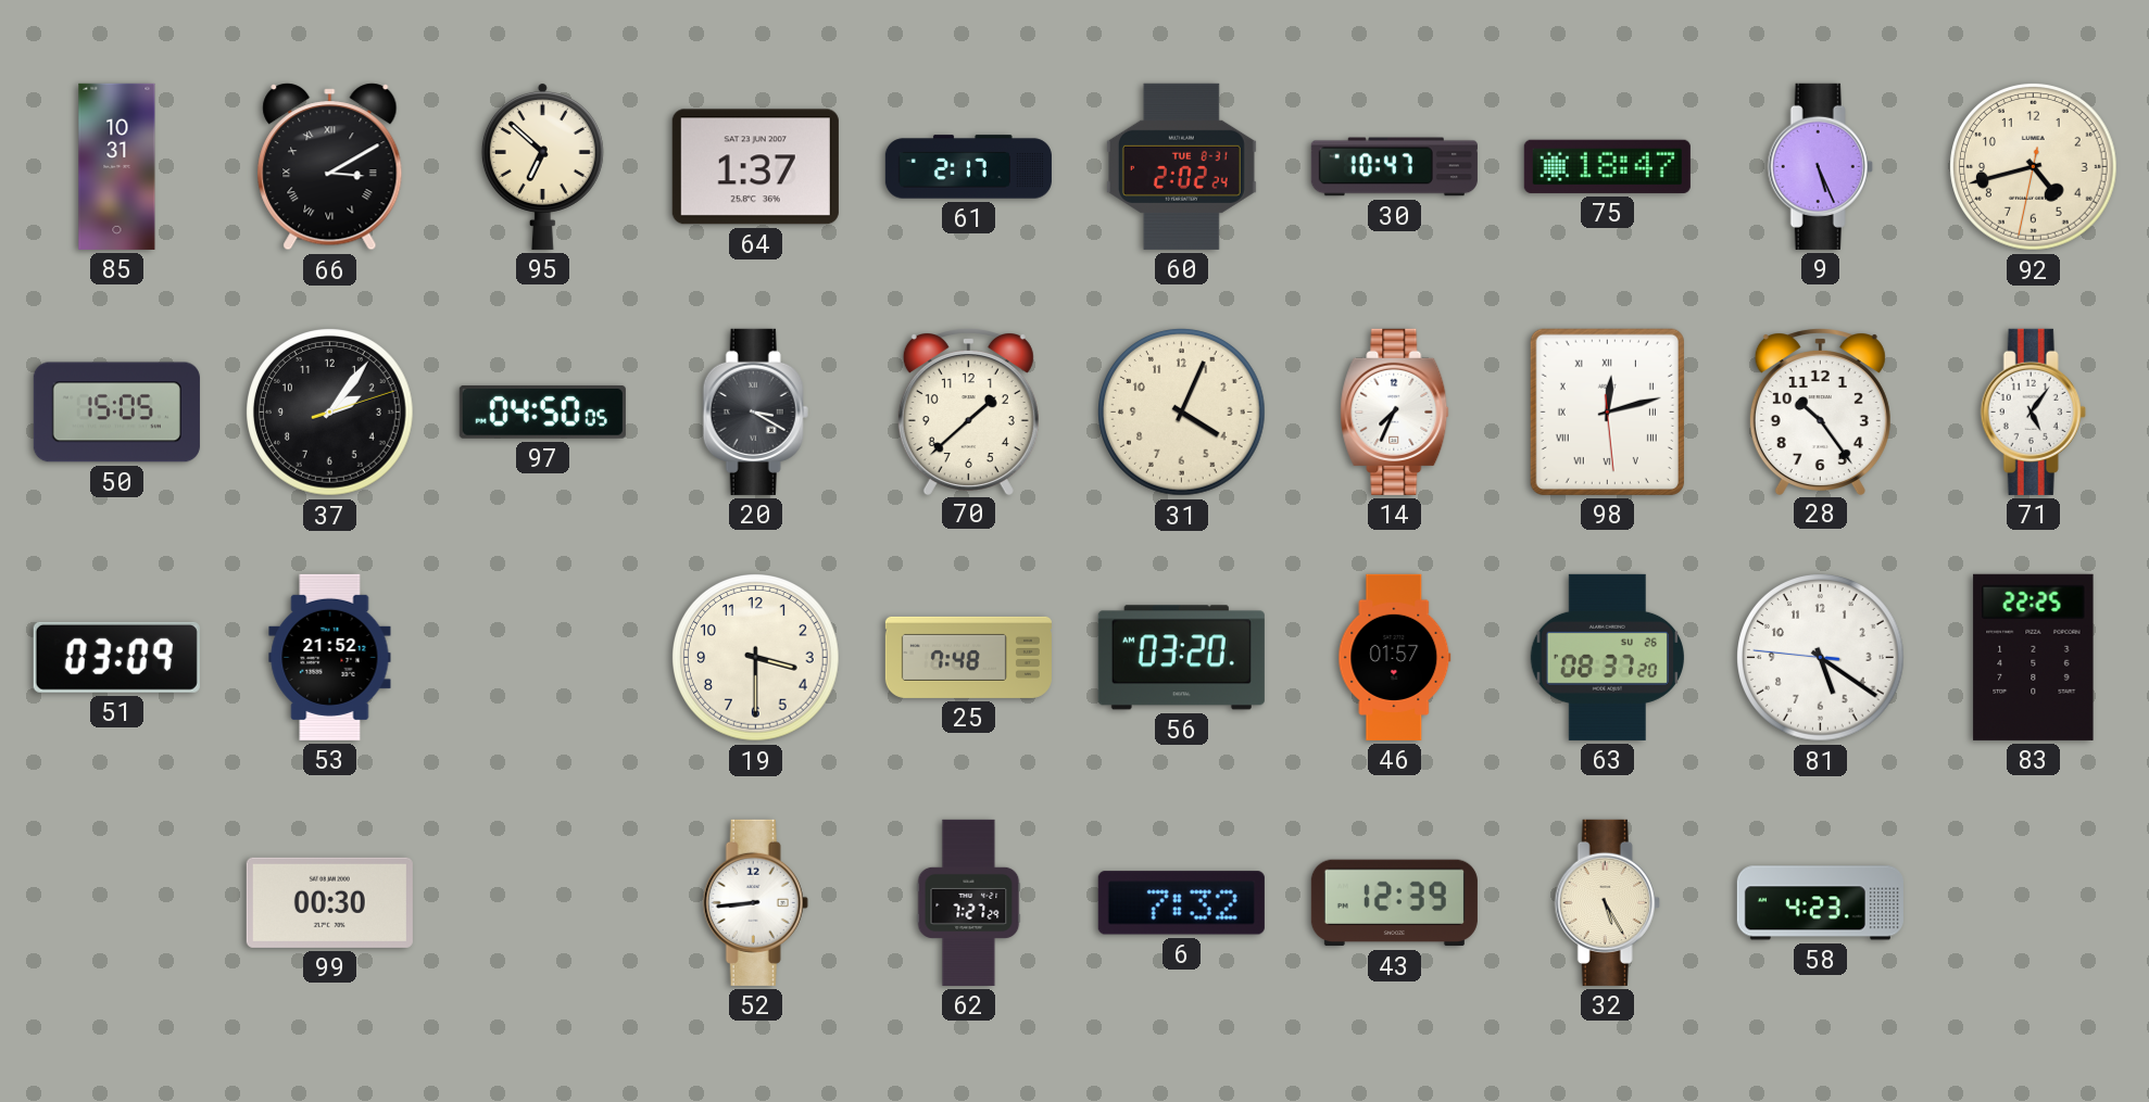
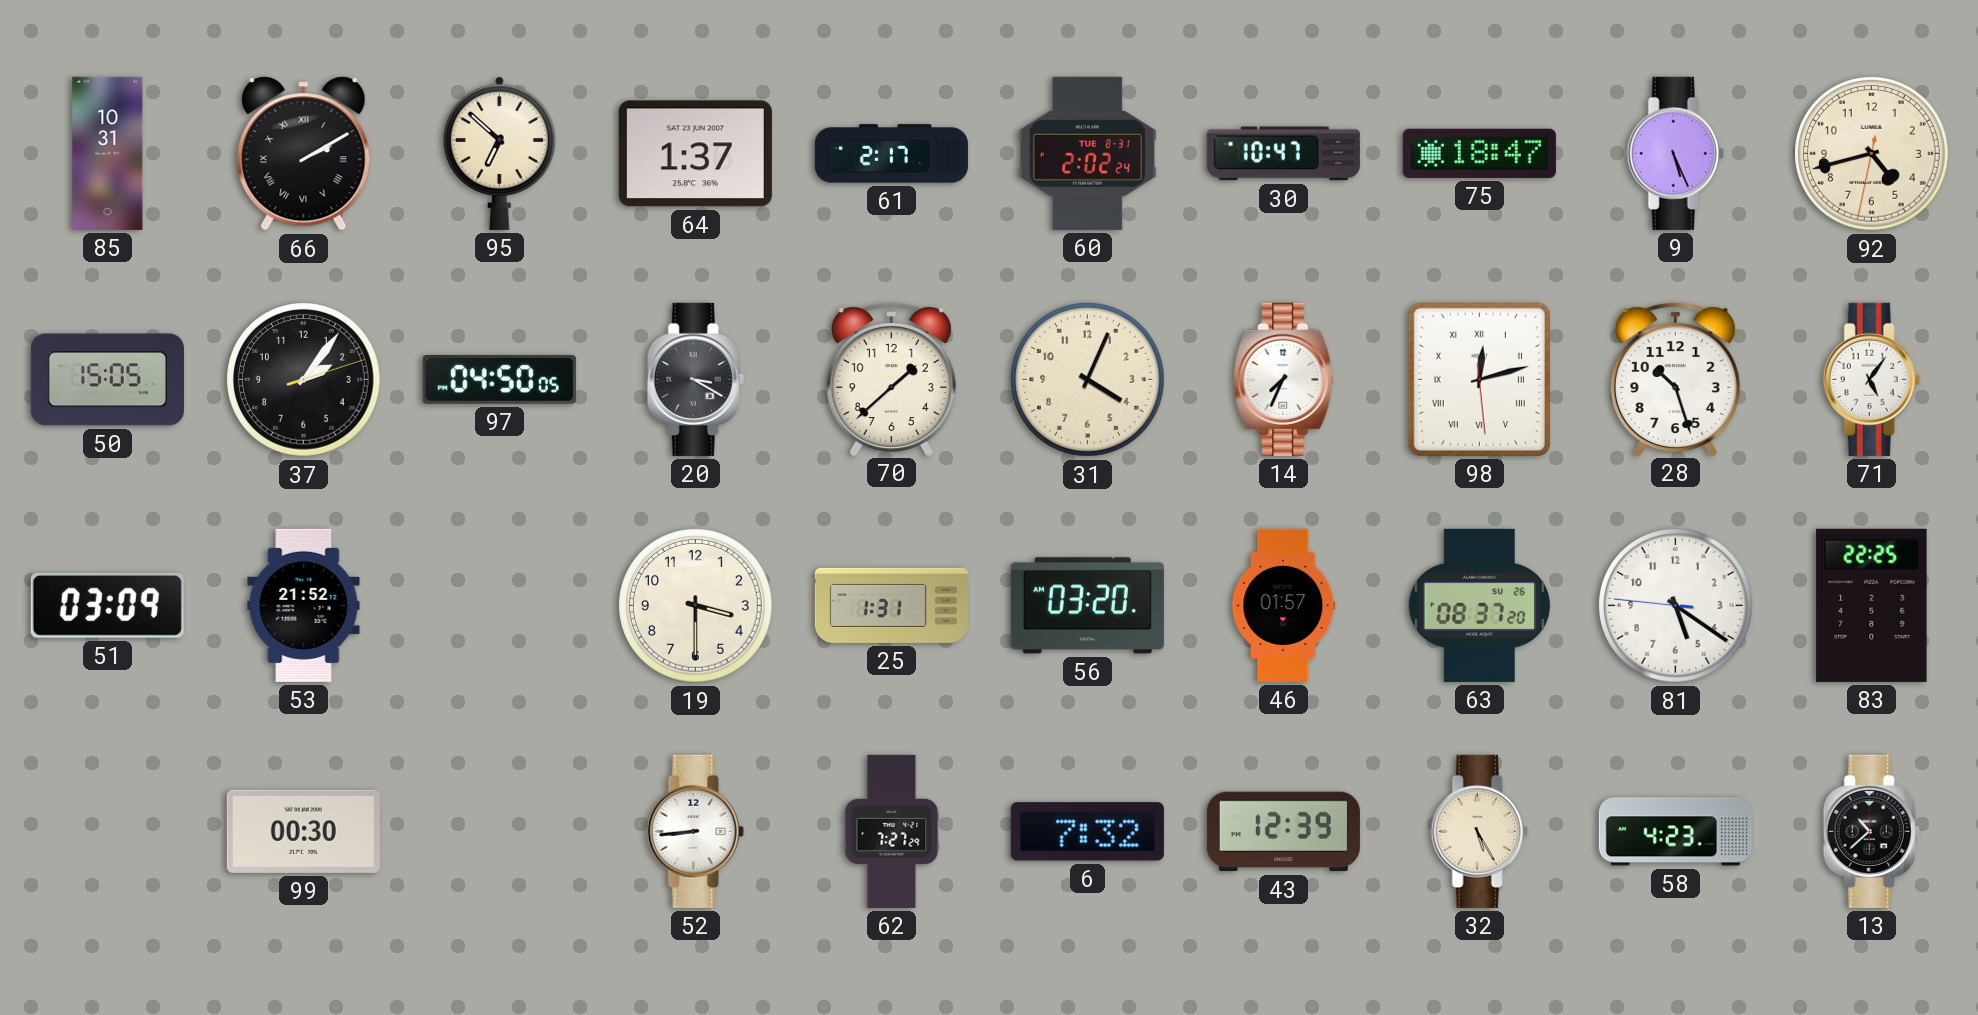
66: 3:10 -> 2:10
28: 10:24 -> 10:27
25: 7:48 -> 1:31
13: none -> 10:38
